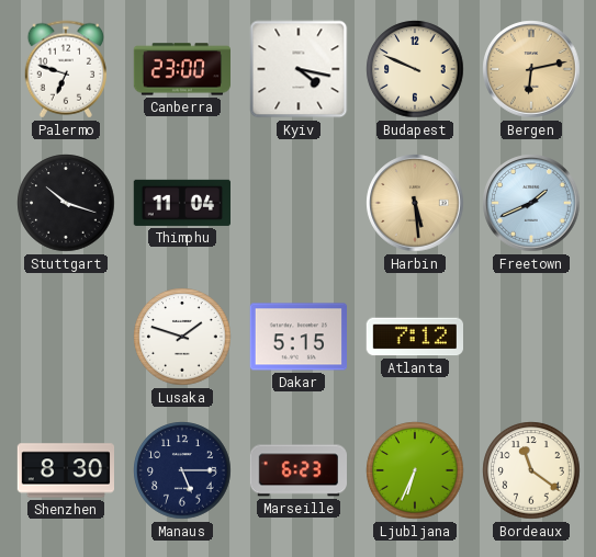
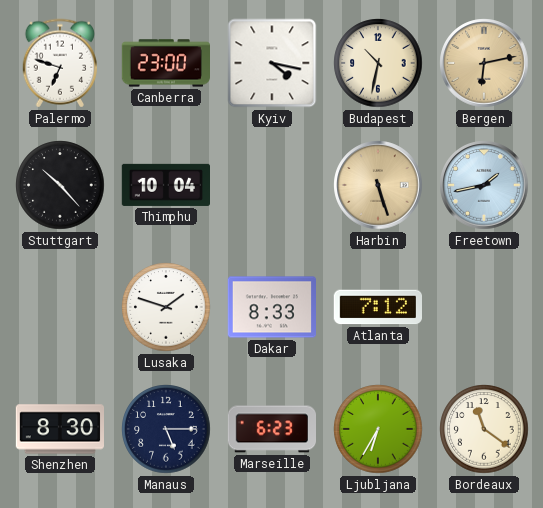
Budapest: 9:49 -> 10:32
Stuttgart: 10:18 -> 10:23
Thimphu: 11:04 -> 10:04
Harbin: 5:29 -> 5:27
Freetown: 1:41 -> 1:43
Dakar: 5:15 -> 8:33
Ljubljana: 6:34 -> 6:35
